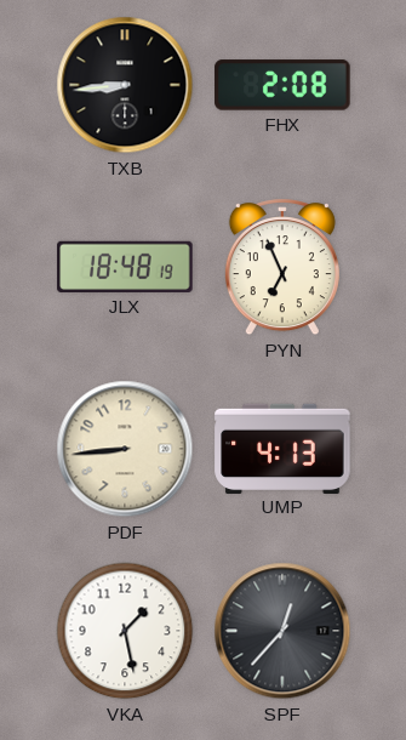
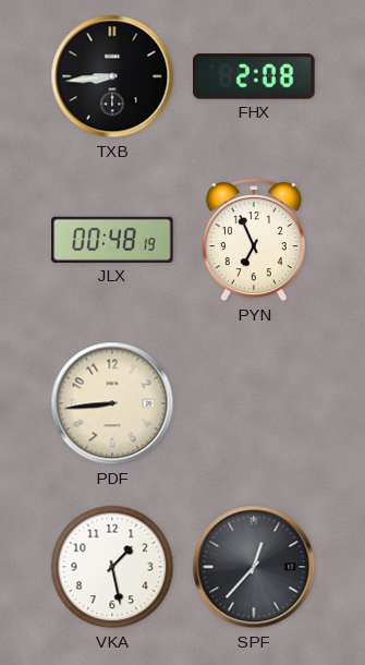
JLX: 18:48 -> 00:48
UMP: 4:13 -> none
